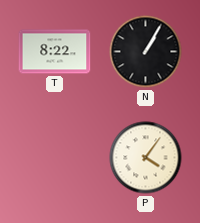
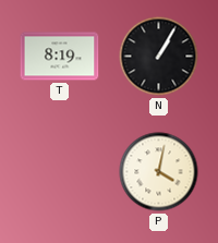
T: 8:22 -> 8:19
P: 4:06 -> 4:02
